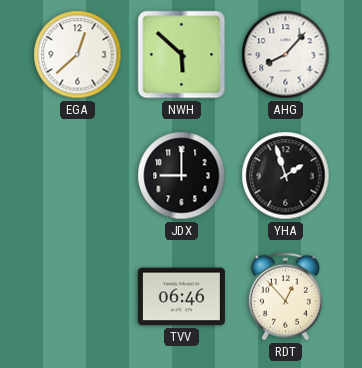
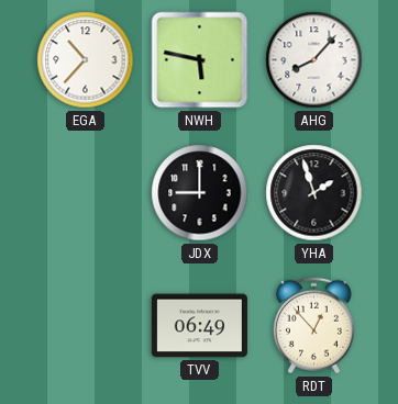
EGA: 12:38 -> 10:37
NWH: 5:52 -> 5:47
TVV: 06:46 -> 06:49
